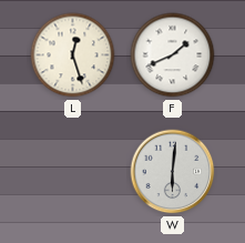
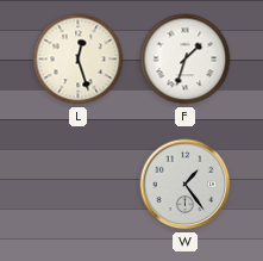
F: 1:41 -> 1:33
W: 6:01 -> 1:24
